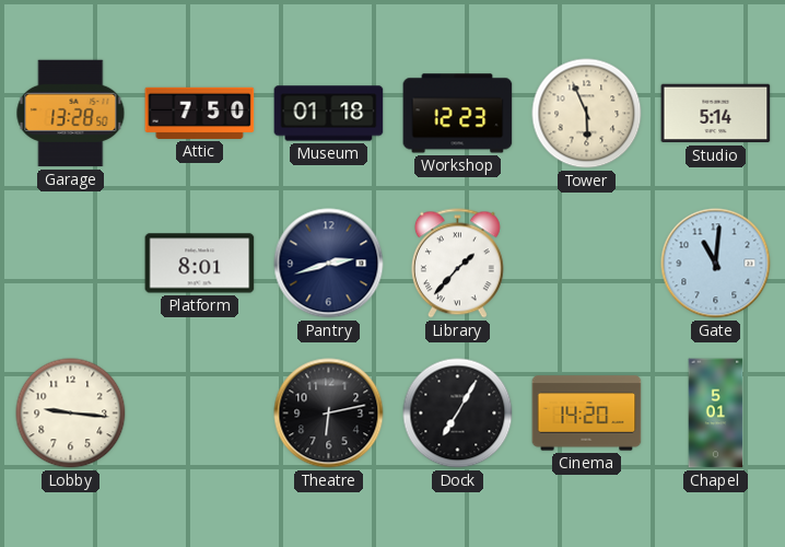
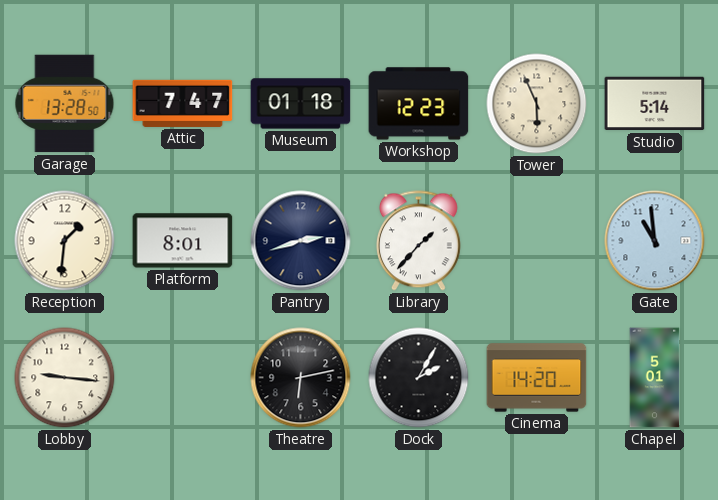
Attic: 7:50 -> 7:47
Reception: none -> 1:31
Gate: 11:01 -> 10:59
Dock: 7:05 -> 2:05
